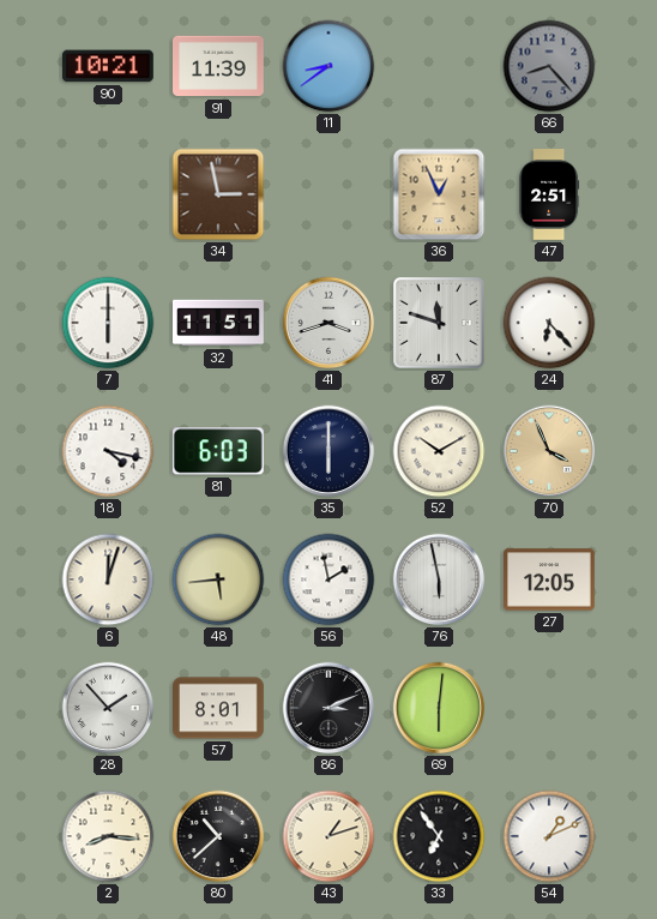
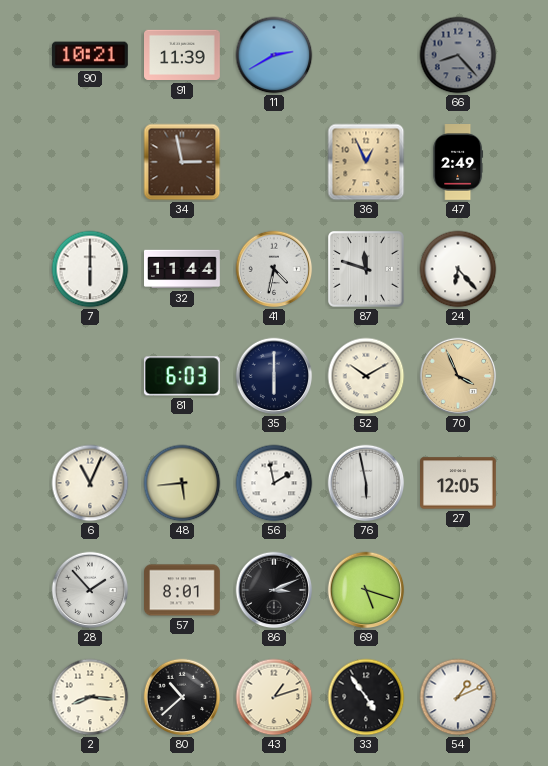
11: 8:39 -> 2:40
47: 2:51 -> 2:49
32: 11:51 -> 11:44
41: 3:42 -> 4:32
18: 4:17 -> none
6: 12:03 -> 11:04
69: 6:01 -> 5:18
33: 6:54 -> 4:54
